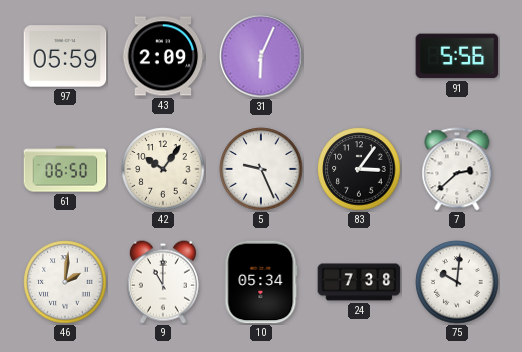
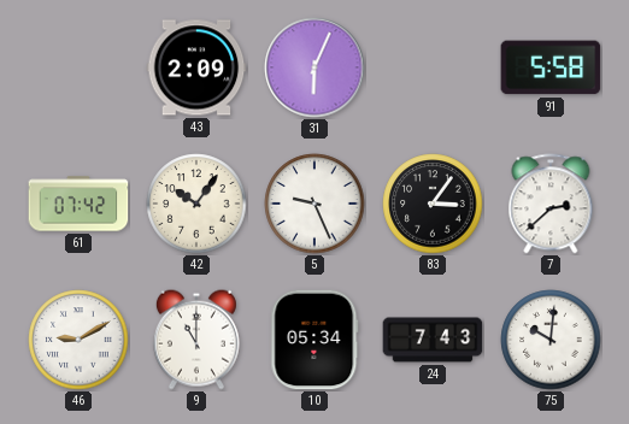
97: 05:59 -> none
91: 5:56 -> 5:58
61: 06:50 -> 07:42
46: 2:01 -> 9:10
24: 7:38 -> 7:43
